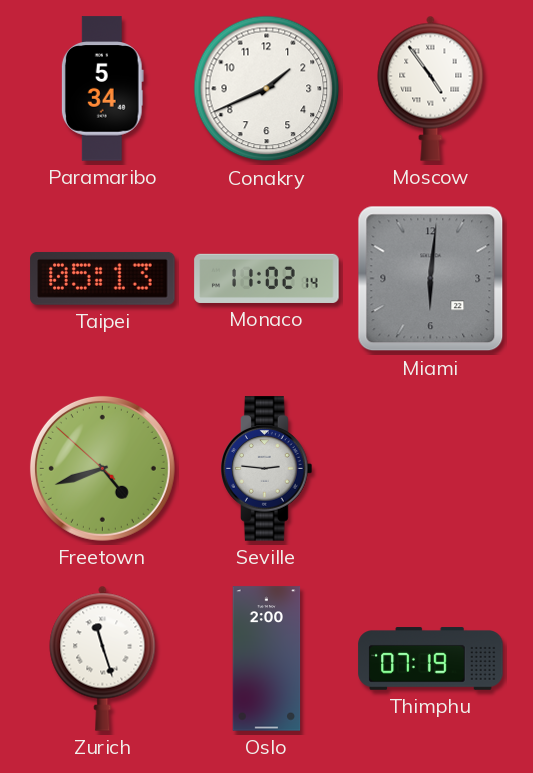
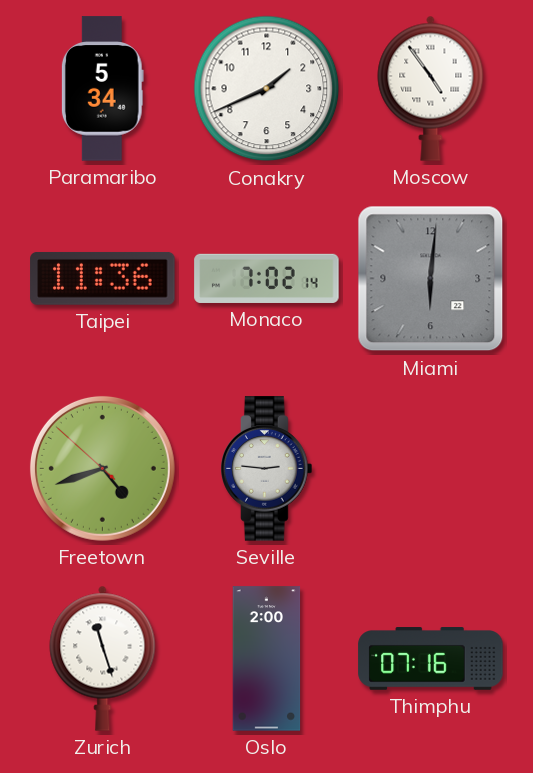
Taipei: 05:13 -> 11:36
Monaco: 11:02 -> 7:02
Thimphu: 07:19 -> 07:16
